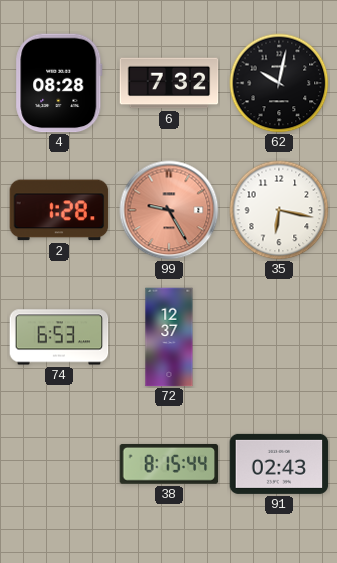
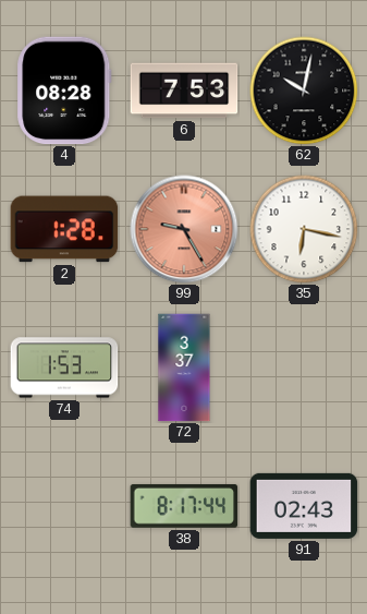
6: 7:32 -> 7:53
74: 6:53 -> 1:53
72: 12:37 -> 3:37
38: 8:15 -> 8:17
